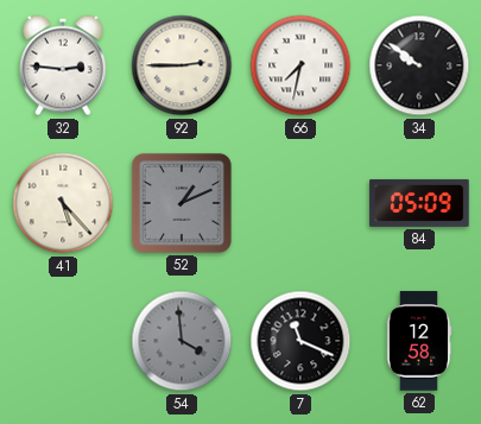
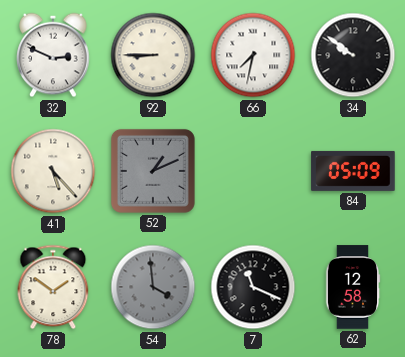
32: 2:46 -> 2:49
92: 2:45 -> 8:45
78: none -> 1:51
